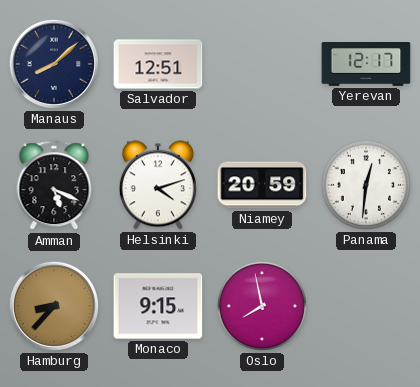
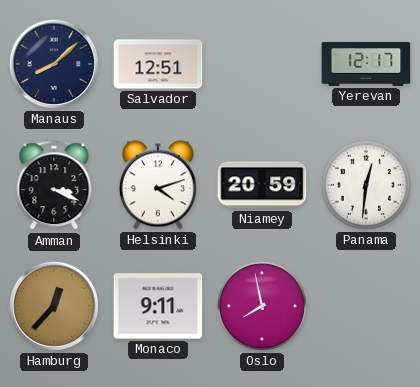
Amman: 5:19 -> 3:19
Hamburg: 8:37 -> 12:37
Monaco: 9:15 -> 9:11
